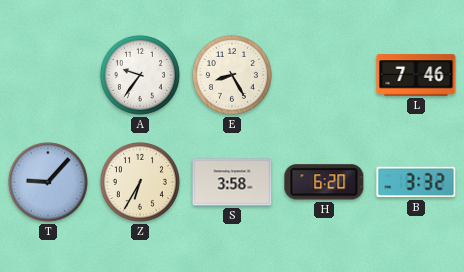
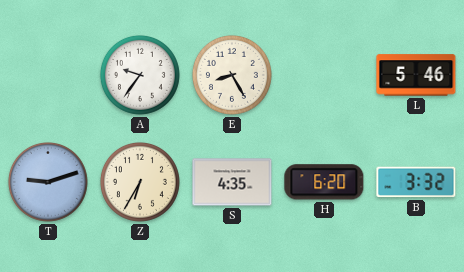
L: 7:46 -> 5:46
T: 9:07 -> 9:12
S: 3:58 -> 4:35
